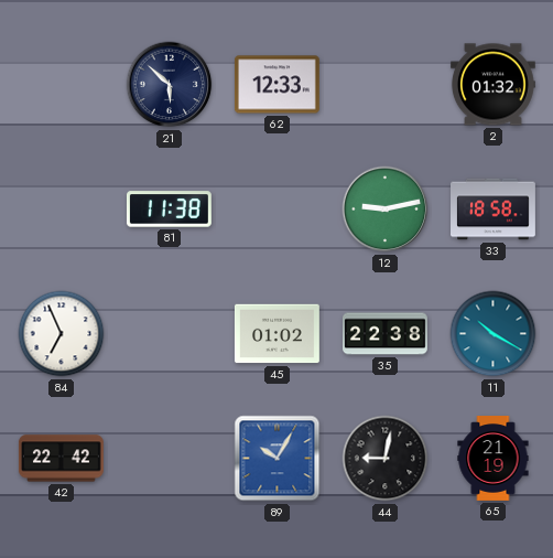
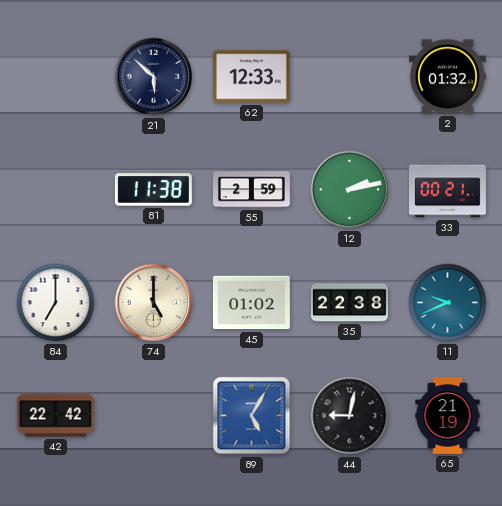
55: none -> 2:59
12: 9:13 -> 2:13
33: 18:58 -> 00:21
84: 6:56 -> 7:00
74: none -> 5:00
11: 10:20 -> 9:41
89: 10:05 -> 5:05
